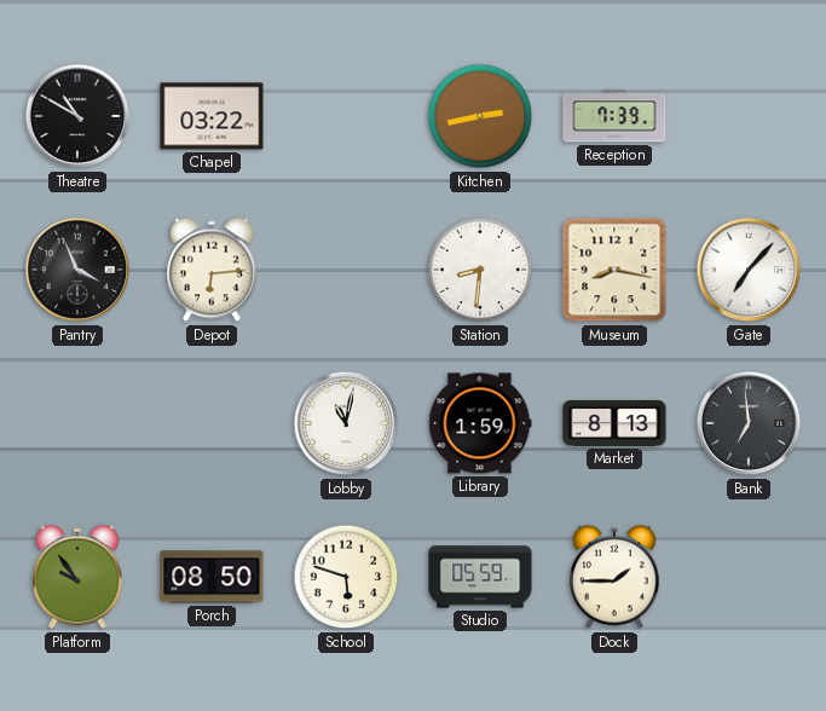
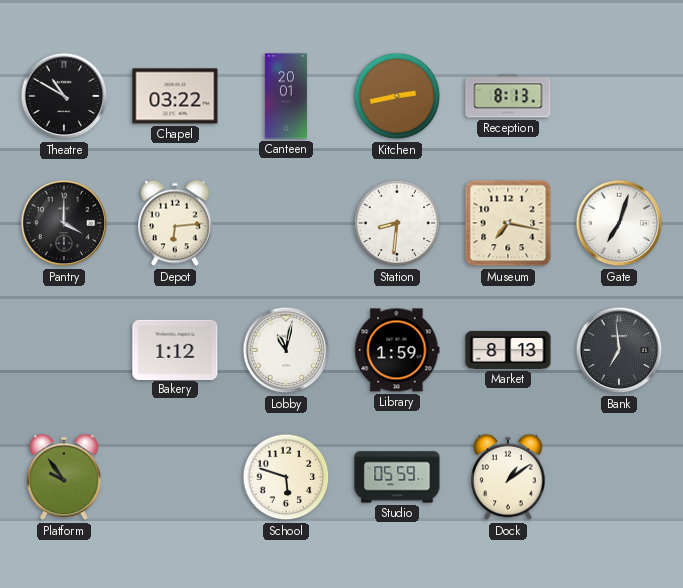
Canteen: none -> 20:01
Reception: 7:39 -> 8:13
Pantry: 3:56 -> 4:00
Museum: 8:17 -> 7:17
Gate: 7:07 -> 7:03
Bakery: none -> 1:12
Porch: 08:50 -> none
Dock: 1:45 -> 1:09
